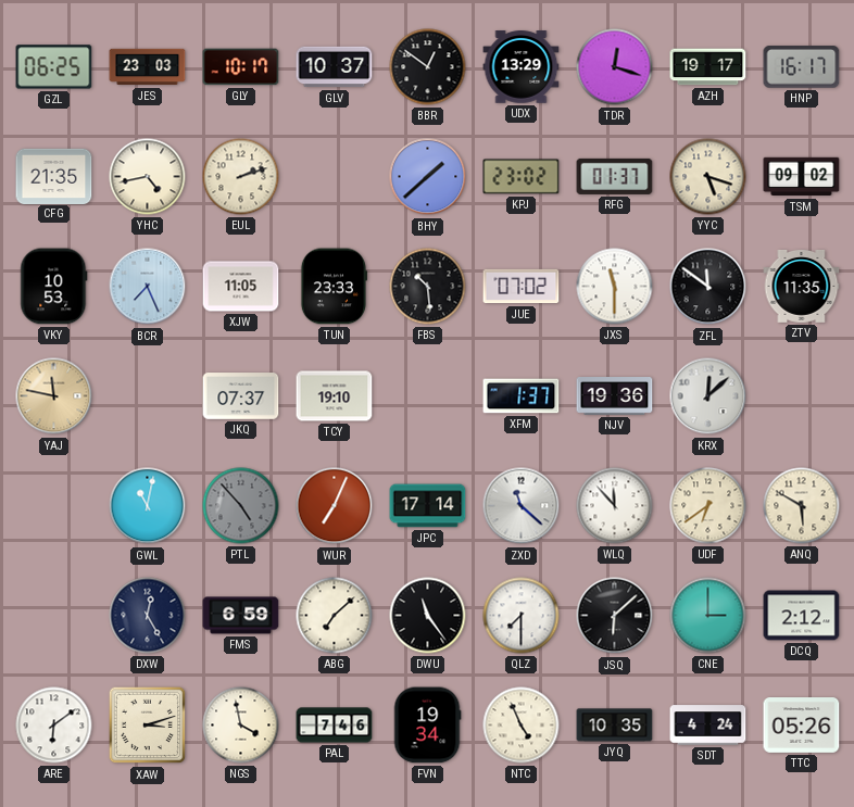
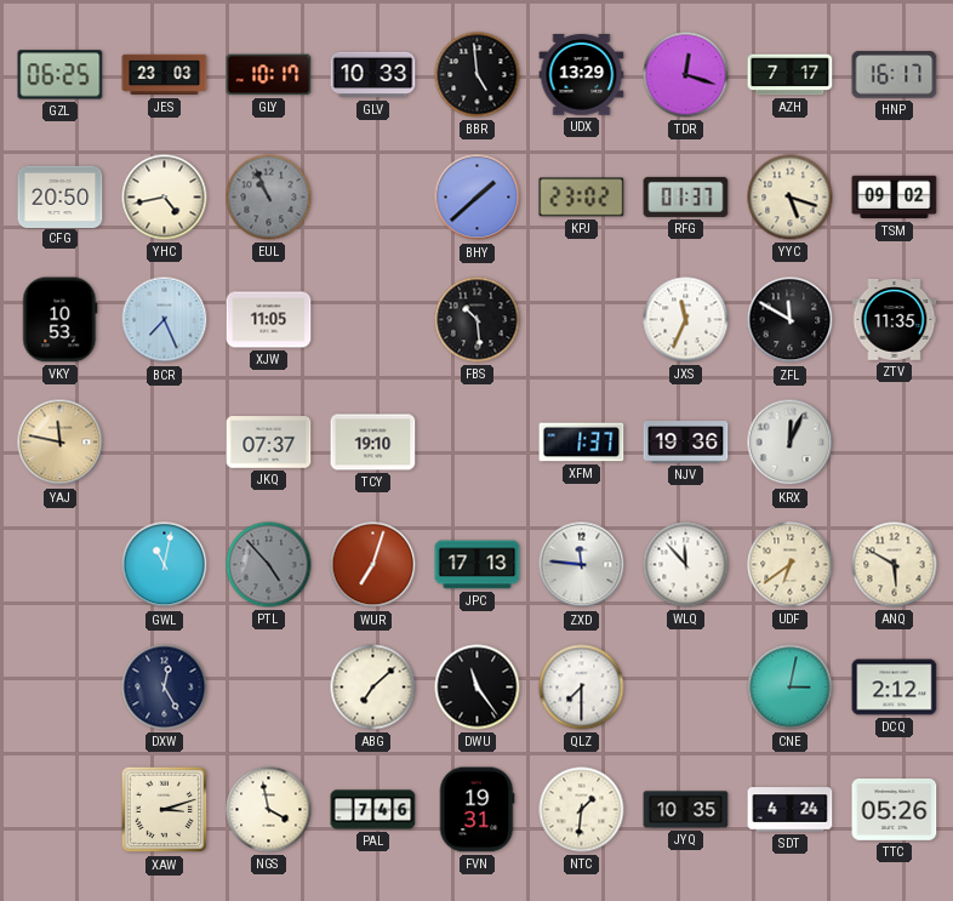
GLV: 10:37 -> 10:33
BBR: 12:51 -> 4:59
AZH: 19:17 -> 7:17
CFG: 21:35 -> 20:50
EUL: 2:12 -> 10:56
EUL dial: cream -> grey
TUN: 23:33 -> none
JUE: 07:02 -> none
JXS: 11:30 -> 11:34
ZFL: 11:51 -> 11:50
KRX: 12:08 -> 12:04
WUR: 7:04 -> 7:03
JPC: 17:14 -> 17:13
ZXD: 11:22 -> 11:46
FMS: 6:59 -> none
JSQ: 6:08 -> none
CNE: 3:00 -> 3:02
ARE: 6:09 -> none
FVN: 19:34 -> 19:31
NTC: 4:56 -> 1:31
